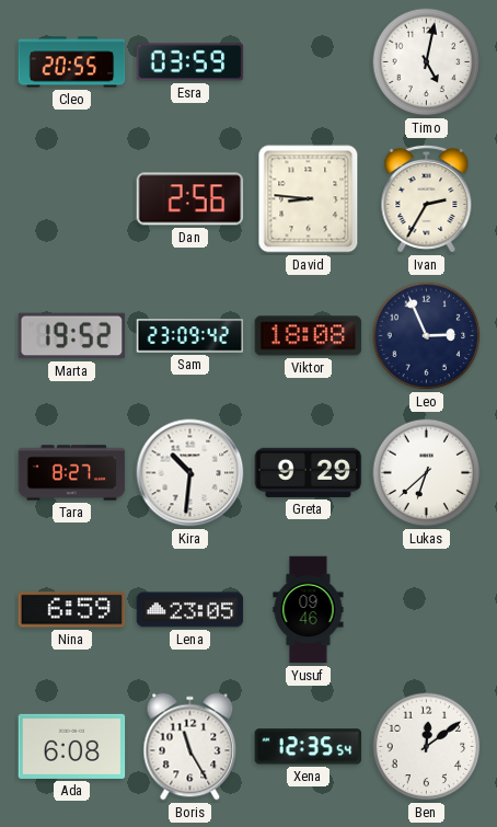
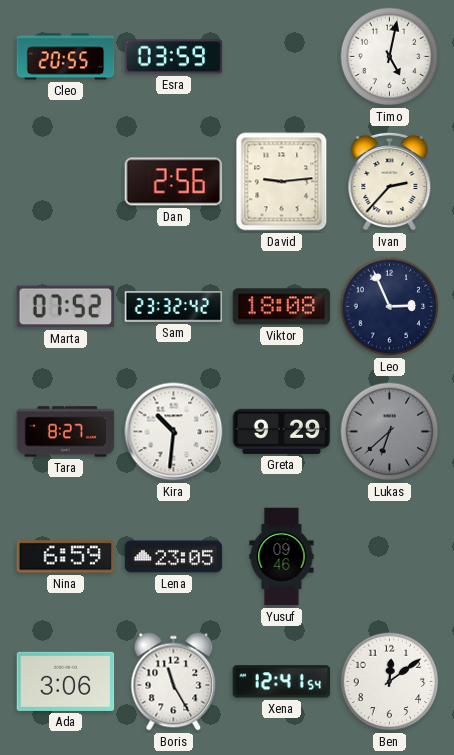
David: 8:46 -> 9:14
Ivan: 2:35 -> 2:37
Marta: 19:52 -> 07:52
Sam: 23:09 -> 23:32
Lukas dial: white -> grey
Ada: 6:08 -> 3:06
Xena: 12:35 -> 12:41
